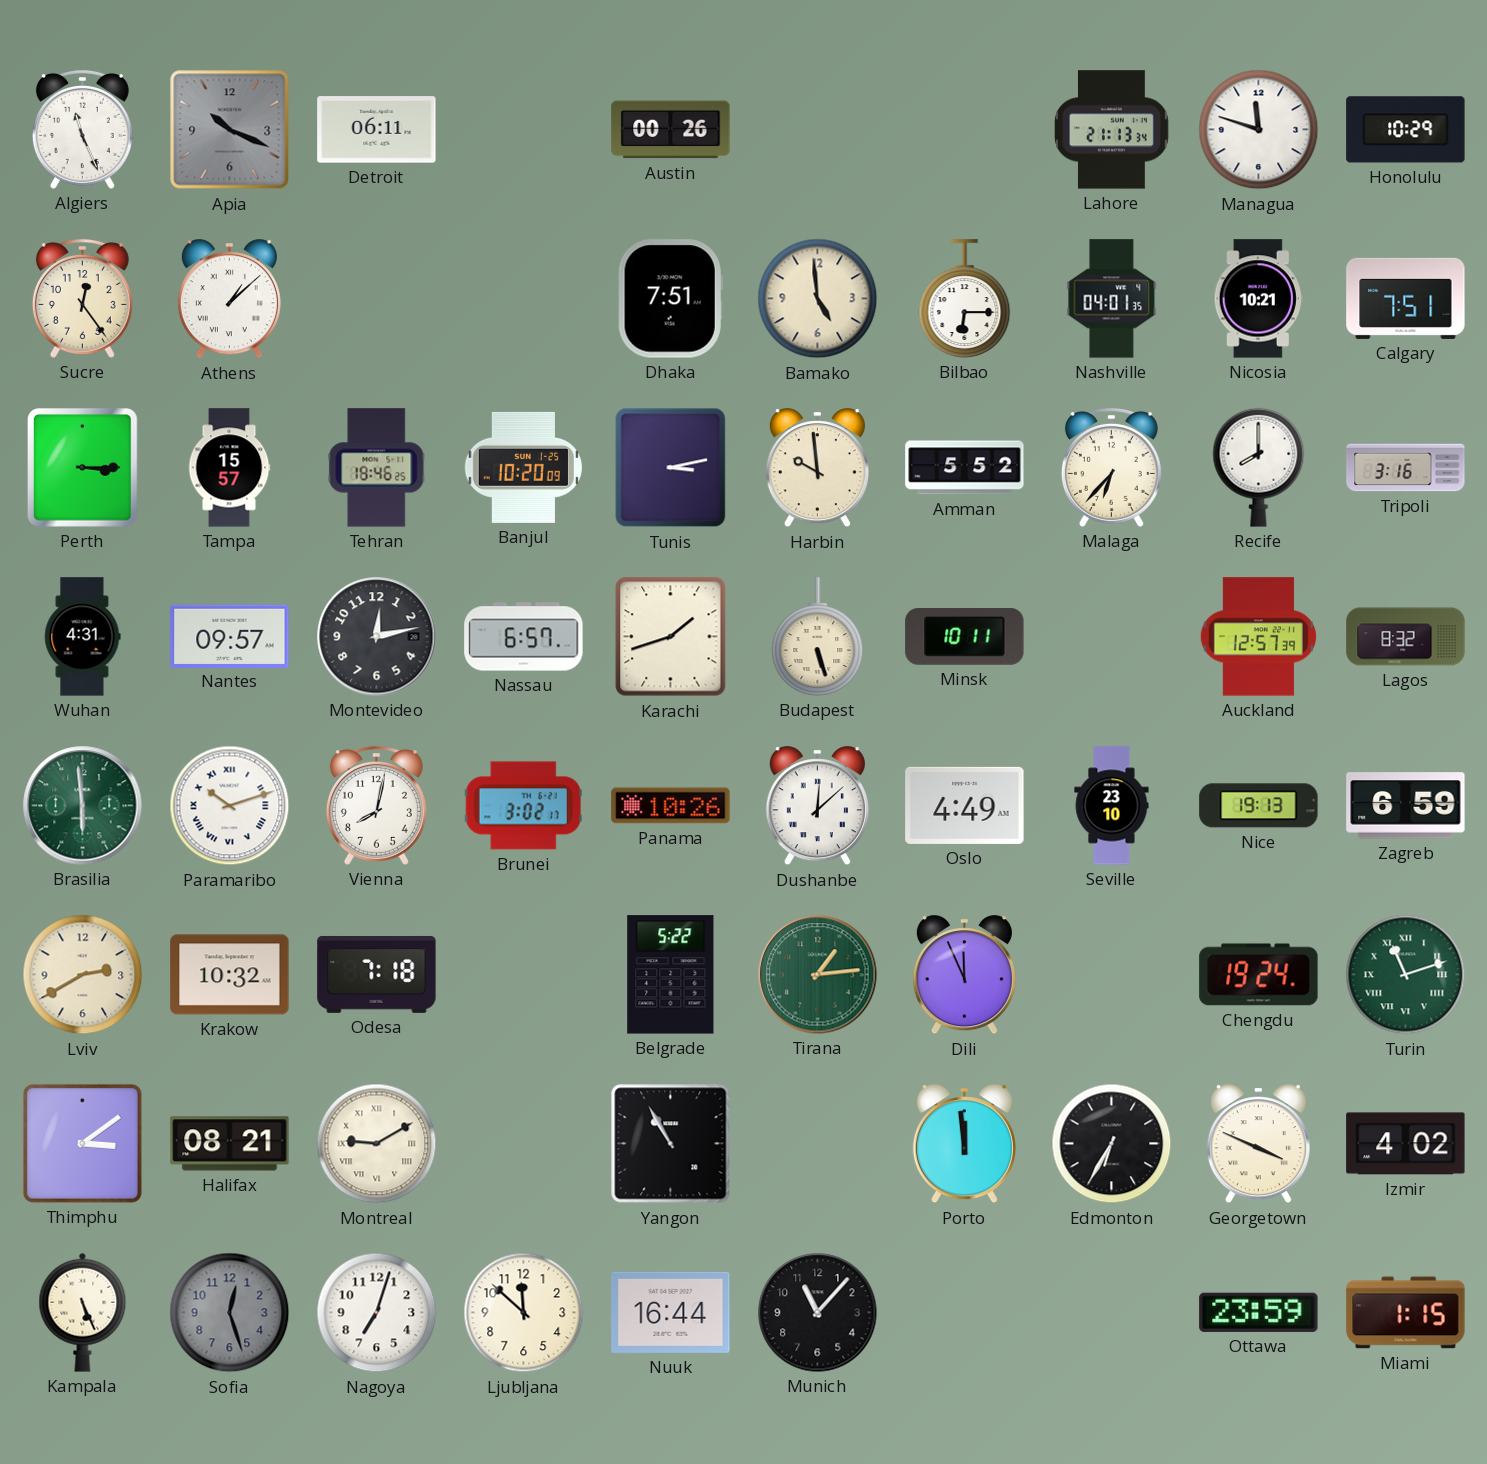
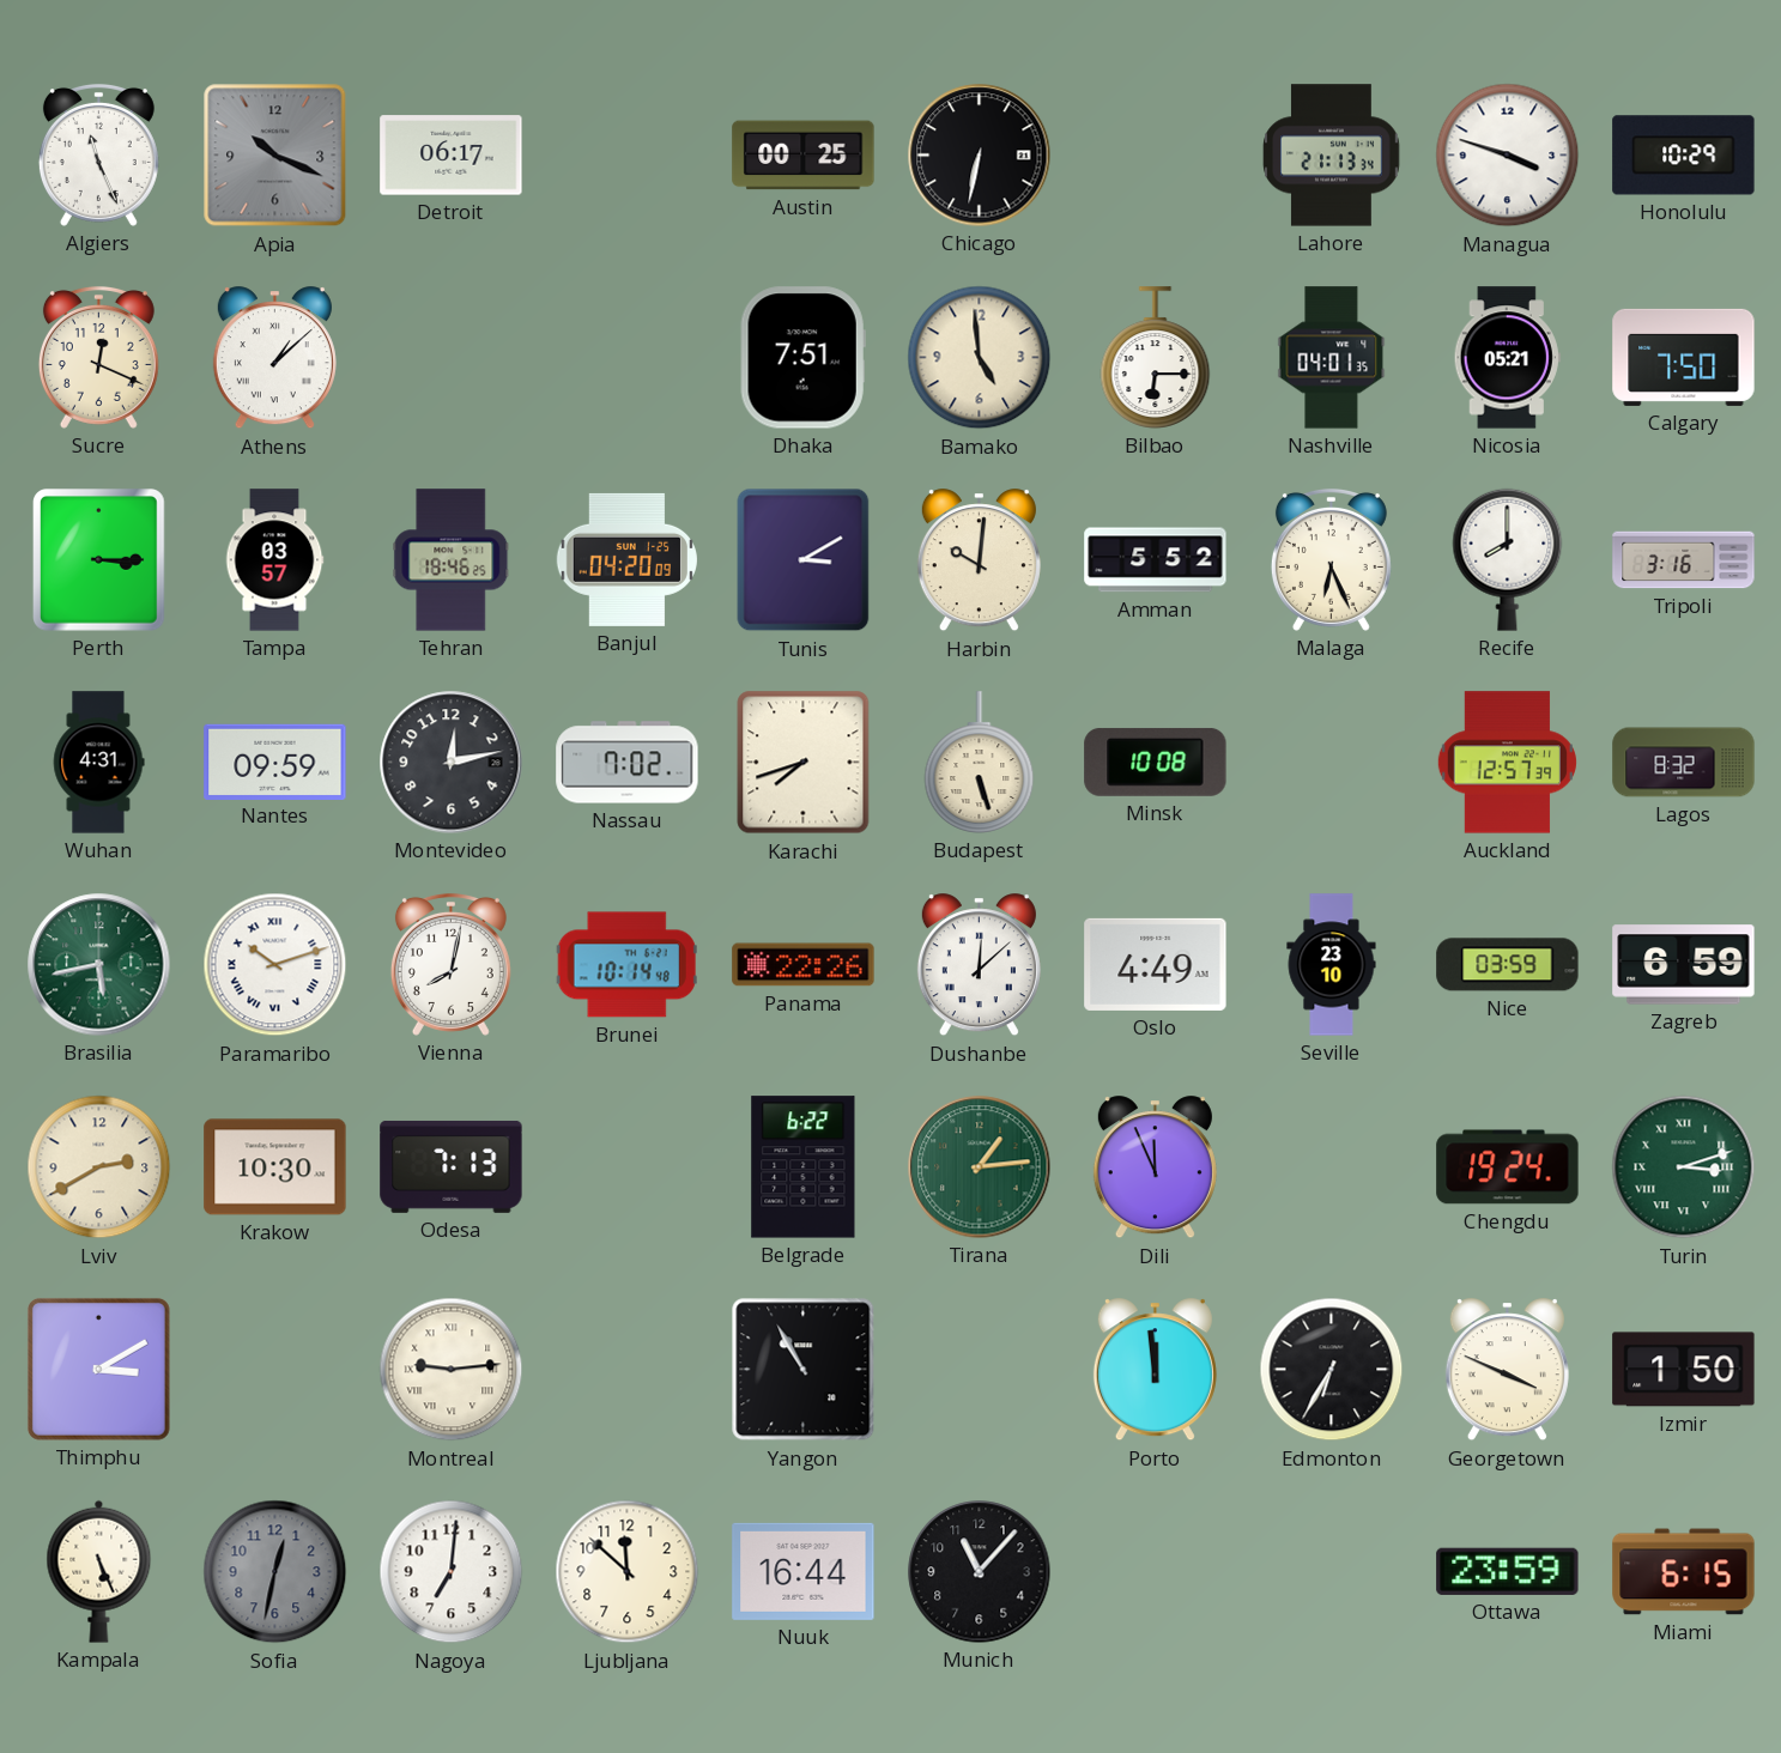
Detroit: 06:11 -> 06:17
Austin: 00:26 -> 00:25
Chicago: none -> 6:32
Managua: 11:48 -> 3:48
Sucre: 12:24 -> 12:19
Nicosia: 10:21 -> 05:21
Calgary: 7:51 -> 7:50
Tampa: 15:57 -> 03:57
Banjul: 10:20 -> 04:20
Tunis: 3:13 -> 3:10
Harbin: 9:59 -> 10:01
Malaga: 6:37 -> 6:26
Nantes: 09:57 -> 09:59
Nassau: 6:57 -> 7:02
Karachi: 1:42 -> 7:42
Minsk: 10:11 -> 10:08
Brasilia: 5:59 -> 5:43
Brunei: 3:02 -> 10:14
Panama: 10:26 -> 22:26
Nice: 19:13 -> 03:59
Krakow: 10:32 -> 10:30
Odesa: 7:18 -> 7:13
Belgrade: 5:22 -> 6:22
Turin: 11:12 -> 3:12
Thimphu: 3:09 -> 3:10
Halifax: 08:21 -> none
Montreal: 9:10 -> 9:14
Izmir: 4:02 -> 1:50
Sofia: 12:27 -> 12:32
Nagoya: 7:03 -> 7:01
Miami: 1:15 -> 6:15
